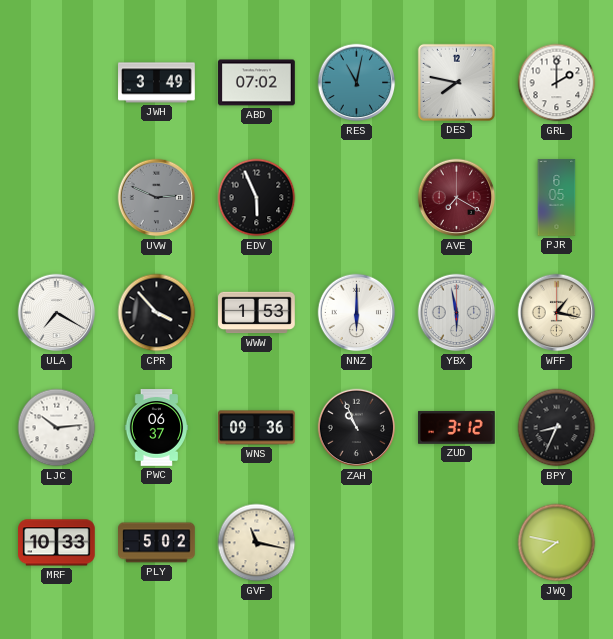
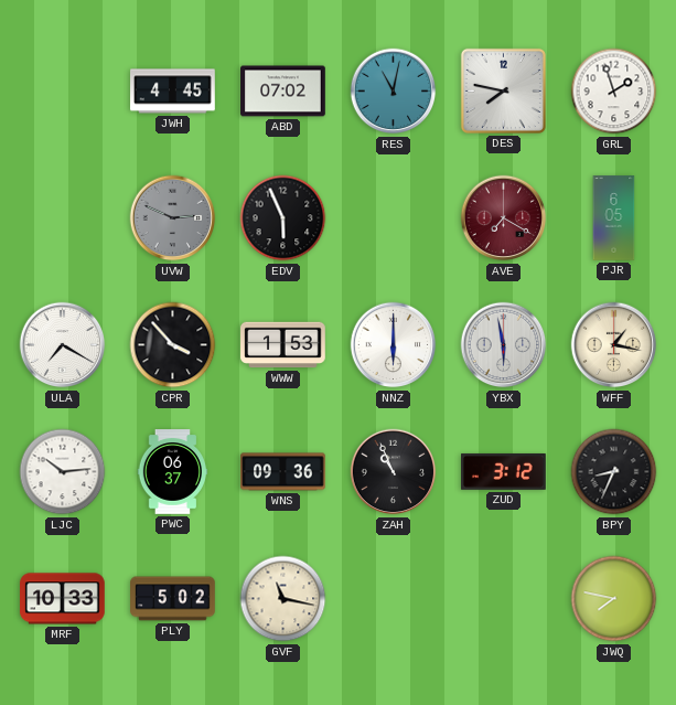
JWH: 3:49 -> 4:45
GRL: 2:00 -> 1:57
